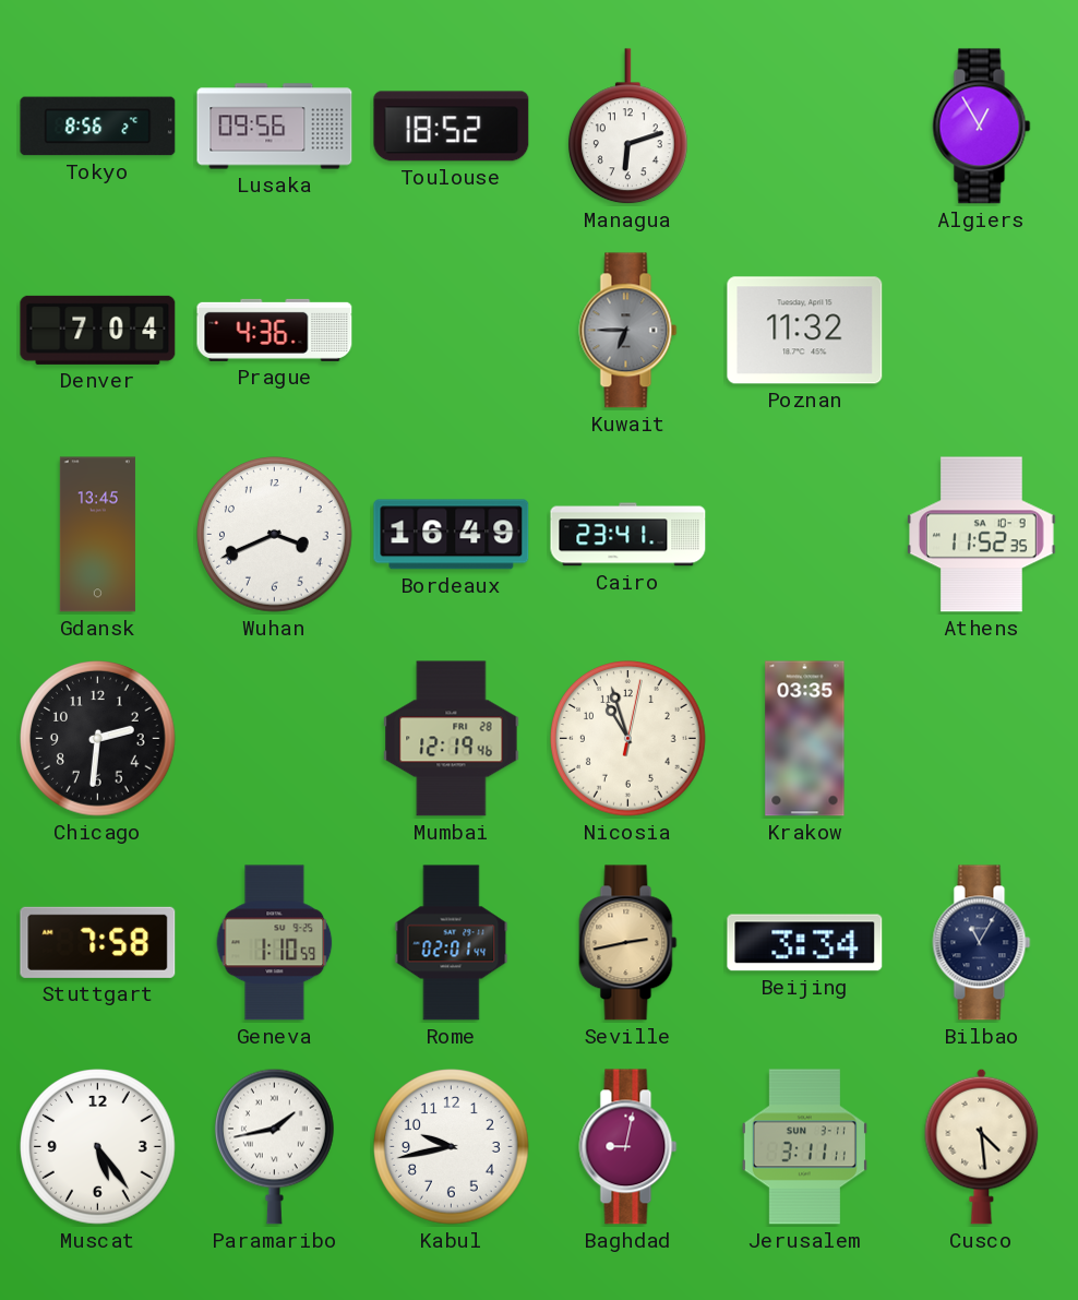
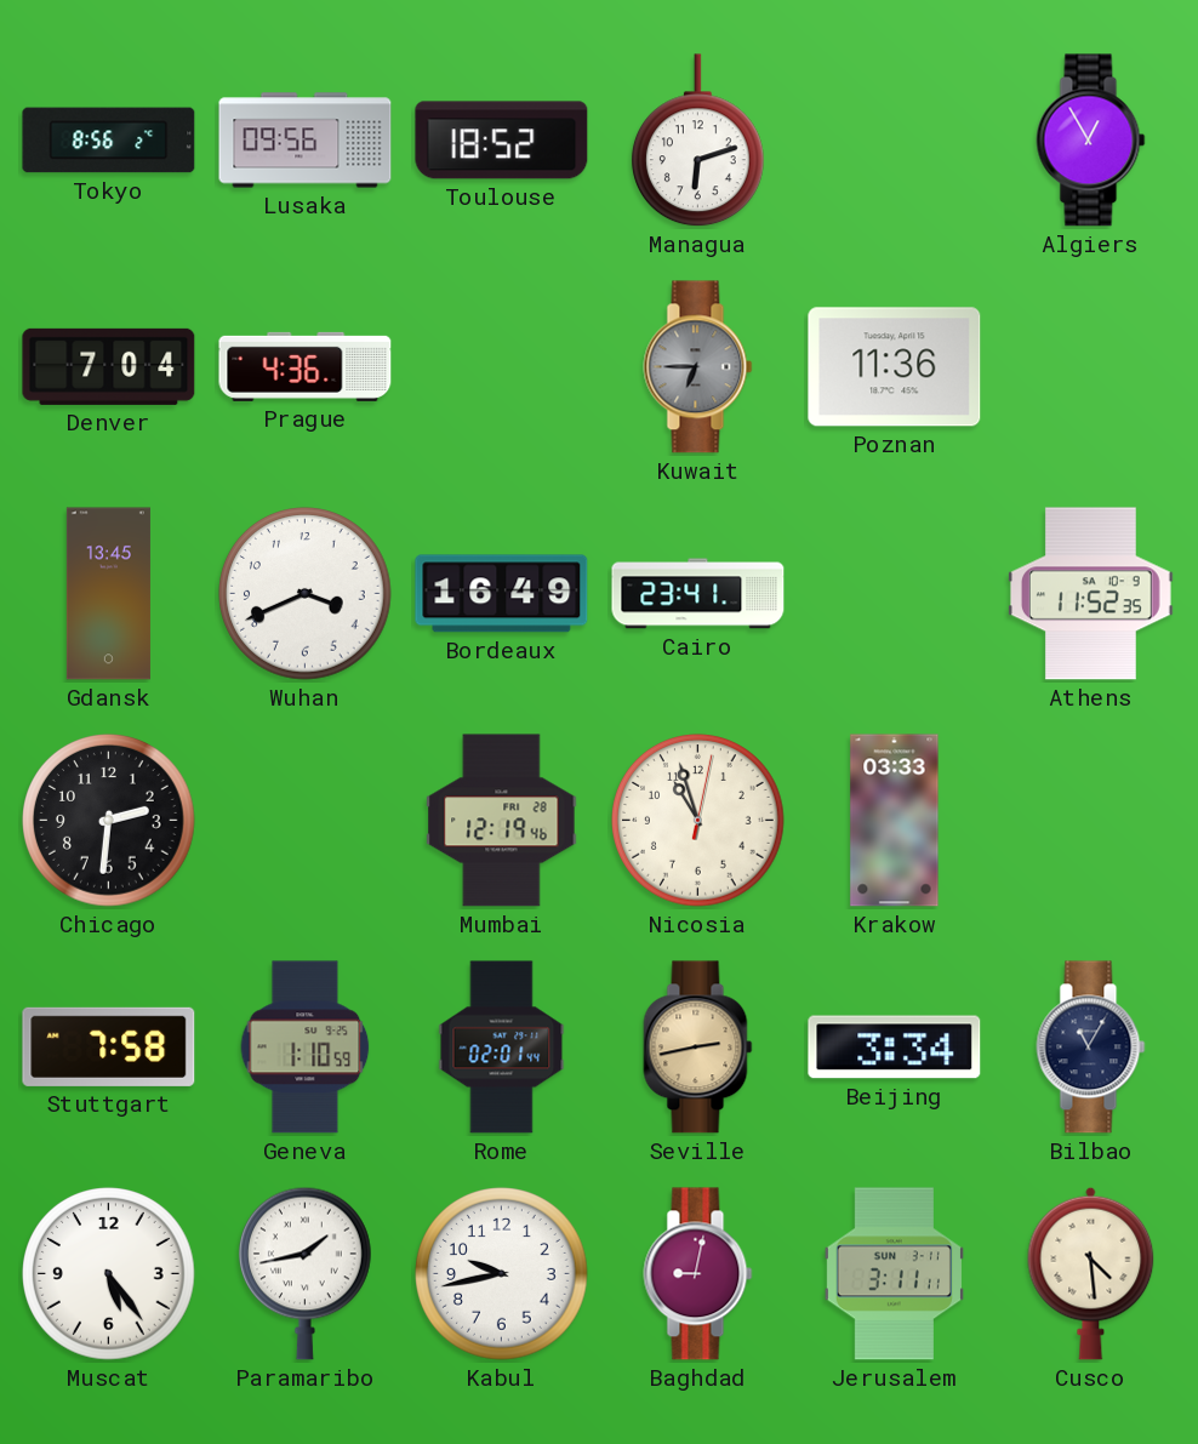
Poznan: 11:32 -> 11:36
Krakow: 03:35 -> 03:33
